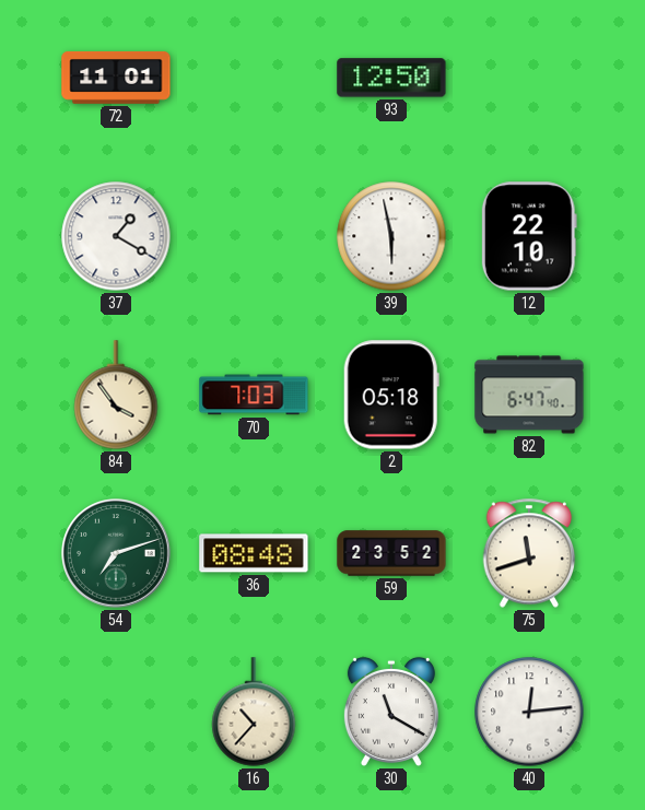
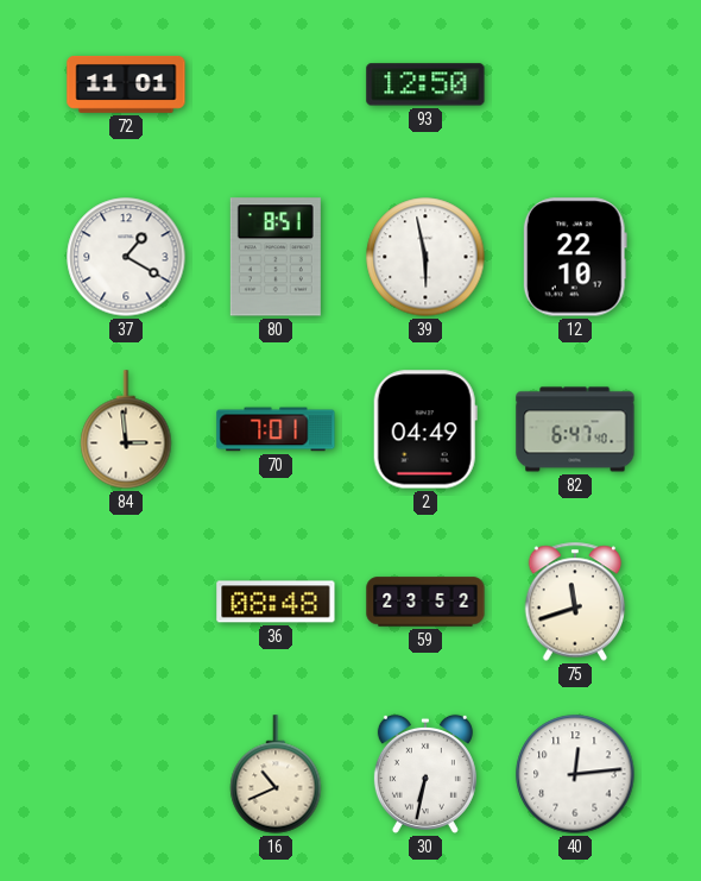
80: none -> 8:51
84: 3:54 -> 2:59
70: 7:03 -> 7:01
2: 05:18 -> 04:49
54: 7:12 -> none
16: 10:37 -> 10:41
30: 11:20 -> 6:32
